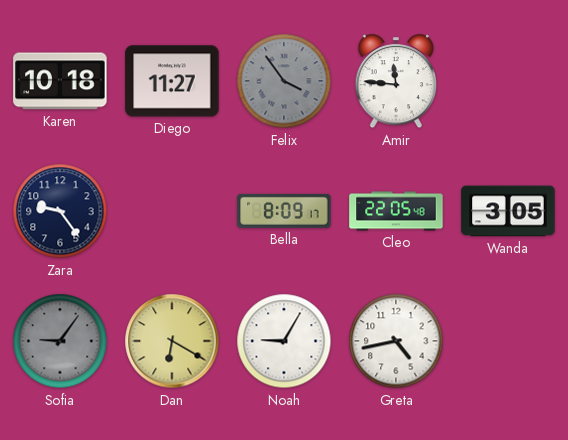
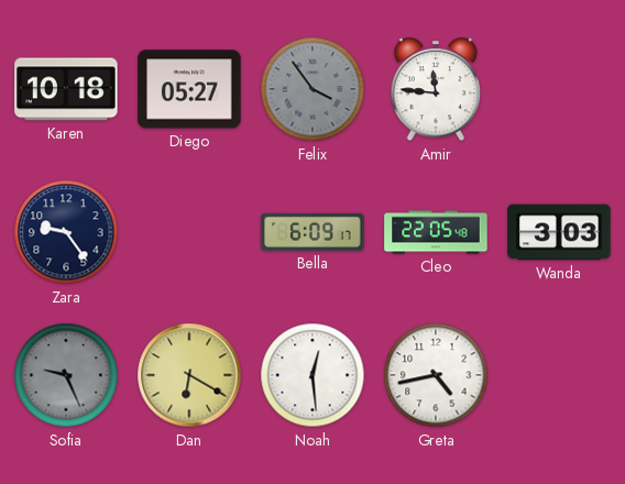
Diego: 11:27 -> 05:27
Bella: 8:09 -> 6:09
Wanda: 3:05 -> 3:03
Sofia: 9:06 -> 9:26
Noah: 9:05 -> 12:29
